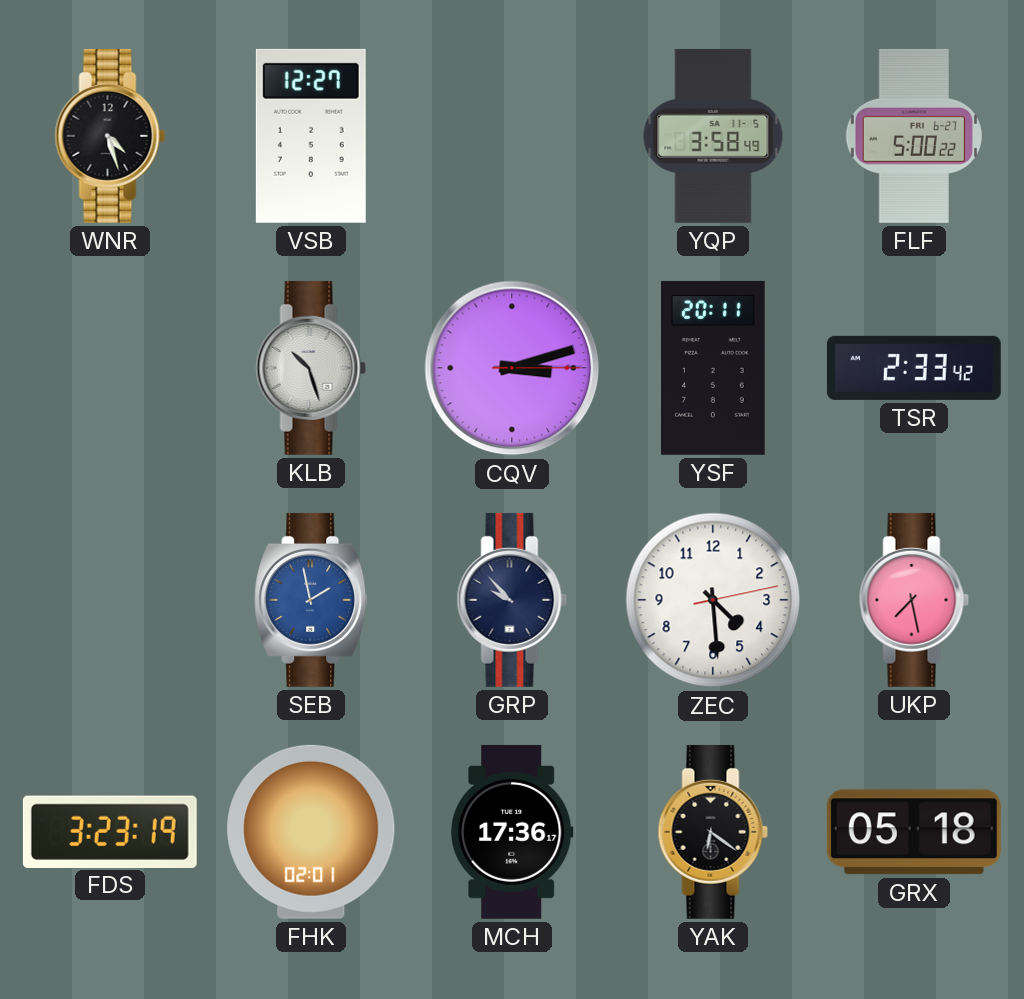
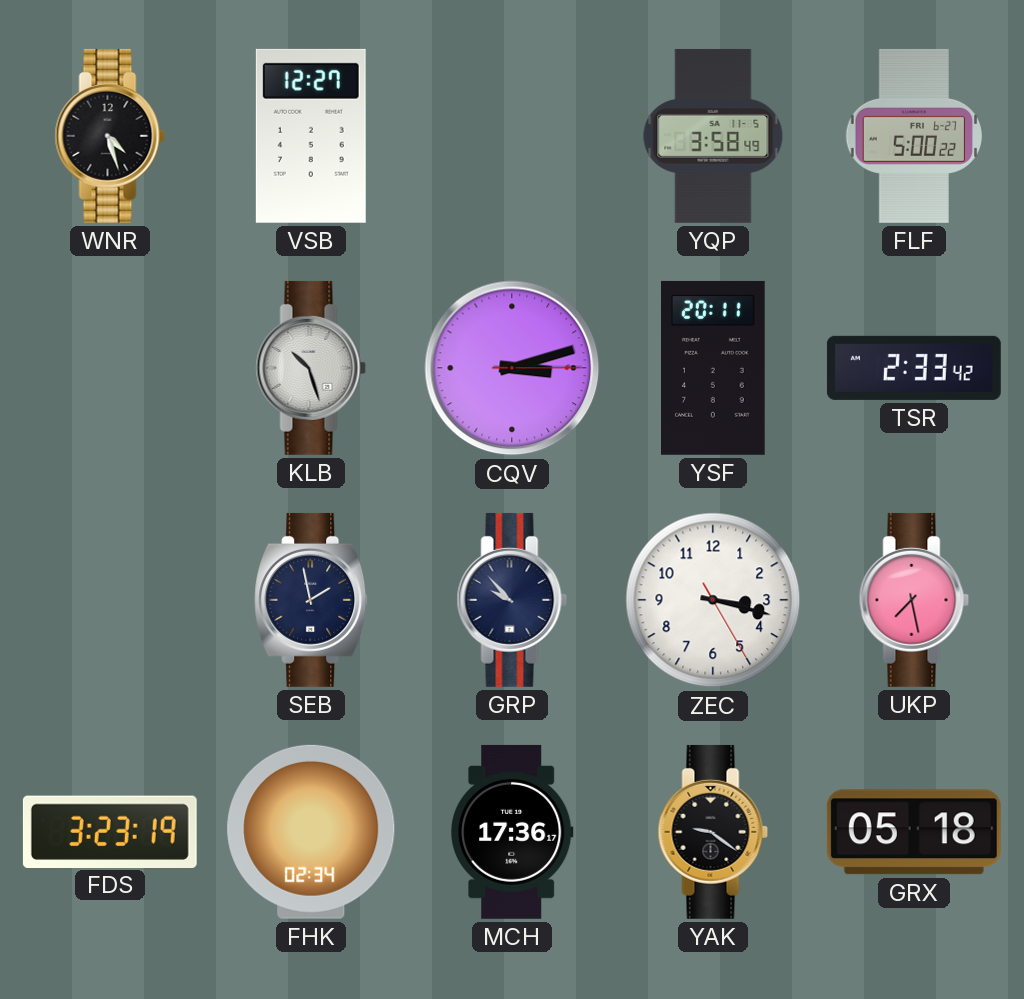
SEB dial: blue -> navy
ZEC: 4:29 -> 3:17
FHK: 02:01 -> 02:34
YAK: 6:21 -> 9:21
